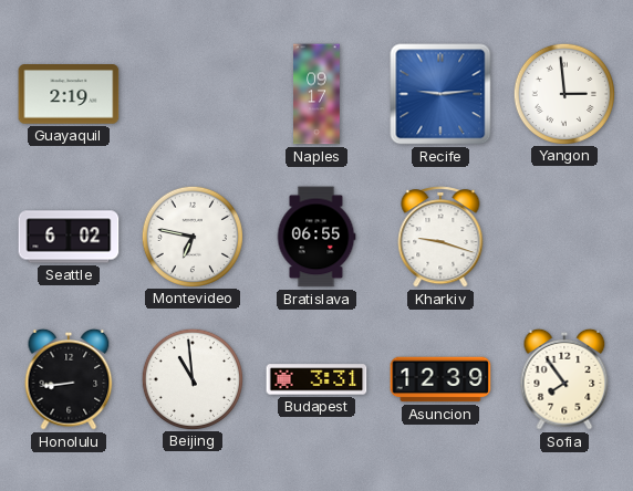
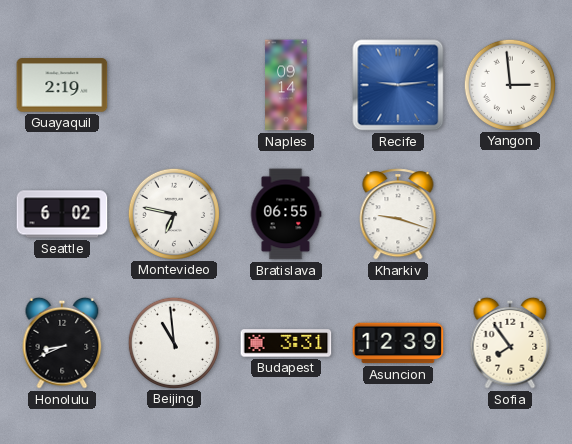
Naples: 09:17 -> 09:14
Honolulu: 8:44 -> 8:41
